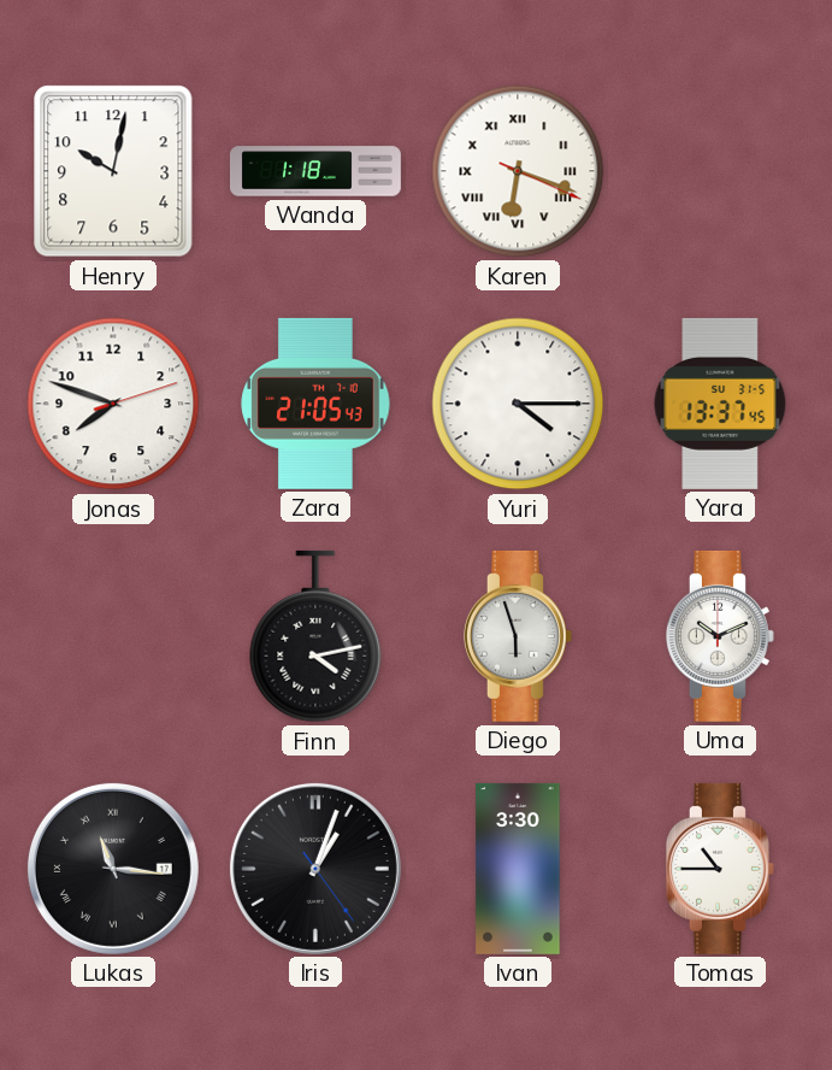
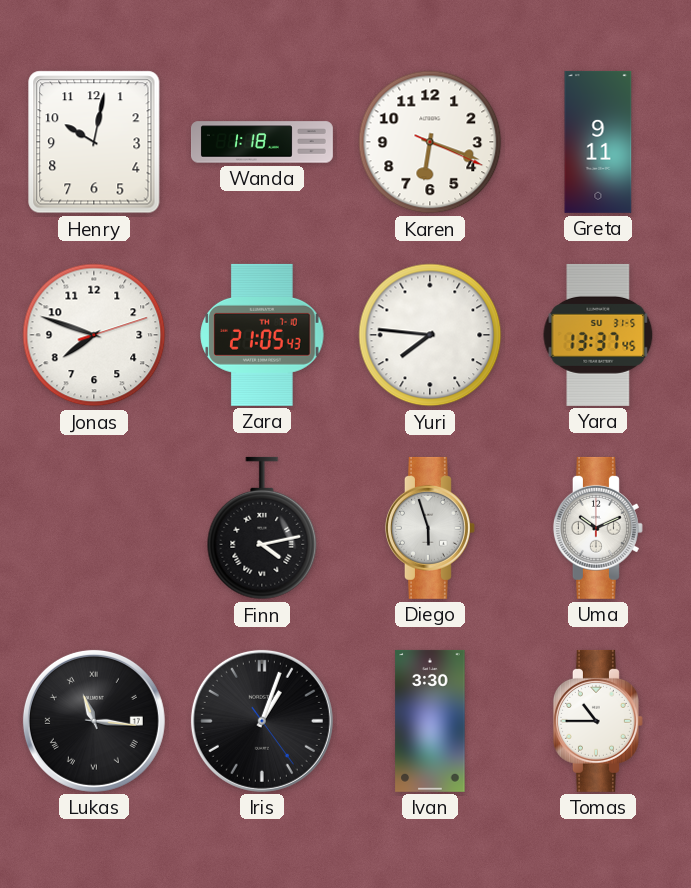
Karen numerals: Roman -> Arabic
Greta: none -> 9:11
Yuri: 4:15 -> 7:46
